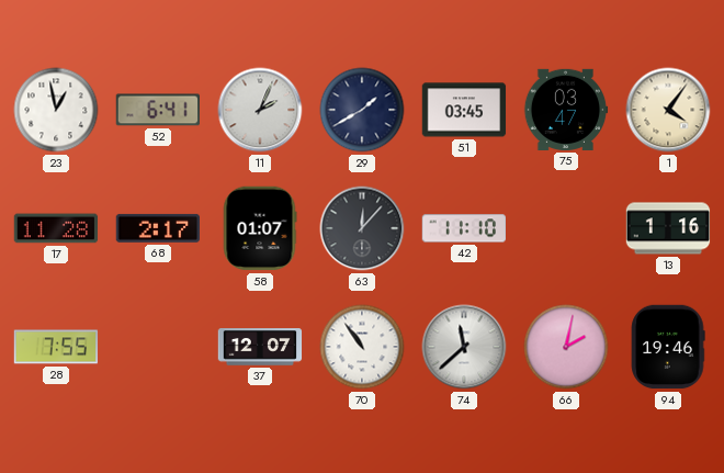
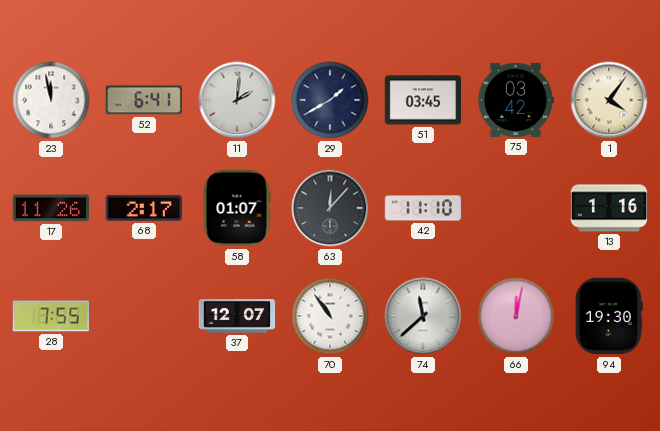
23: 12:58 -> 11:58
11: 2:04 -> 2:01
75: 03:47 -> 03:42
17: 11:28 -> 11:26
66: 2:02 -> 12:02
94: 19:46 -> 19:30
